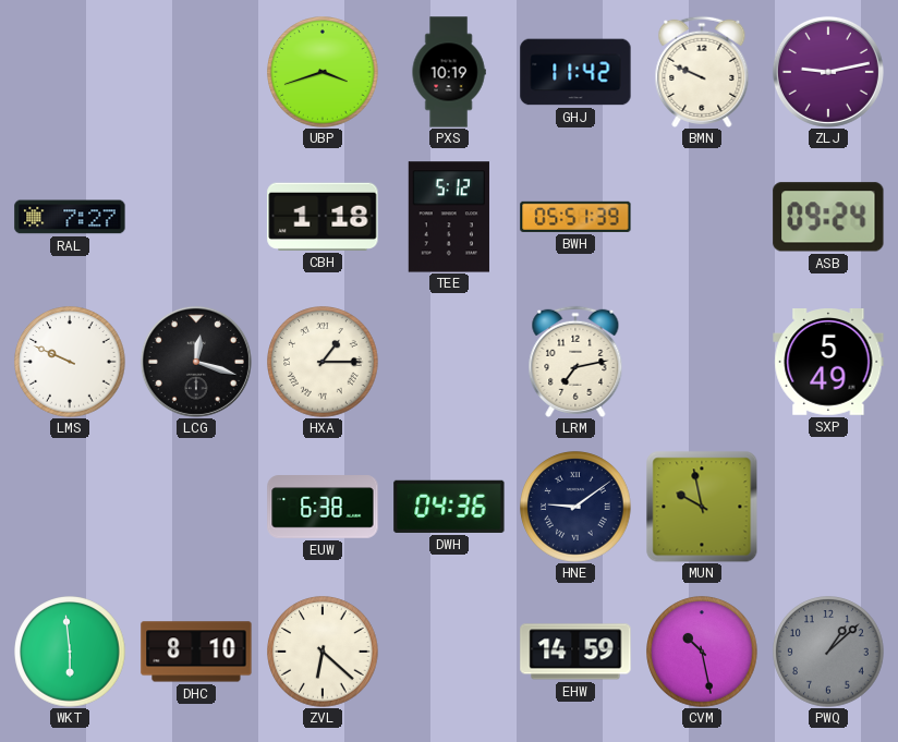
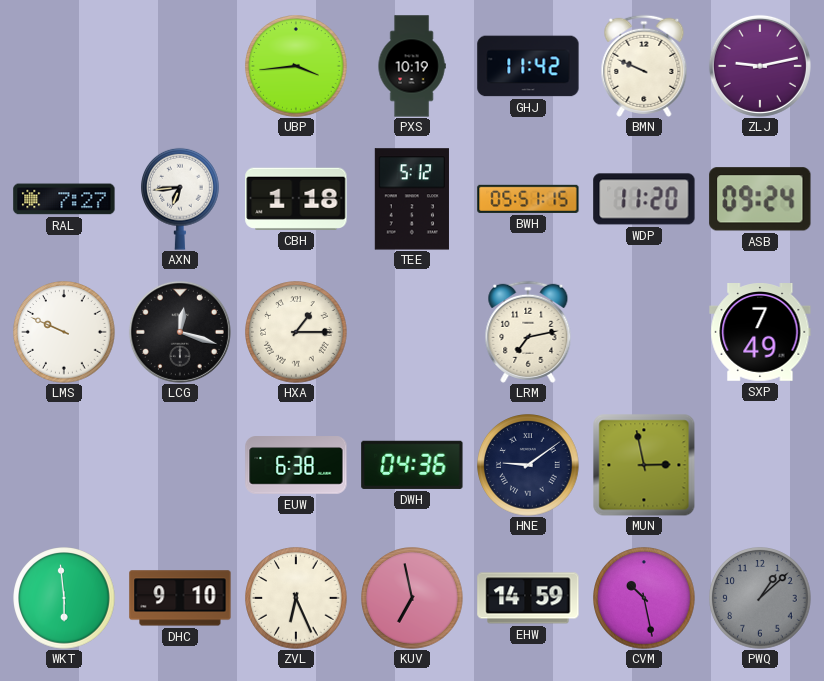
UBP: 3:42 -> 3:44
AXN: none -> 6:44
BWH: 05:51:39 -> 05:51:15
WDP: none -> 11:20
SXP: 5:49 -> 7:49
MUN: 9:58 -> 2:58
DHC: 8:10 -> 9:10
ZVL: 6:22 -> 6:26
KUV: none -> 6:58
